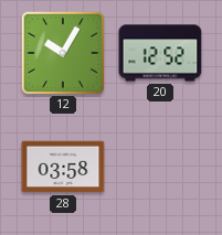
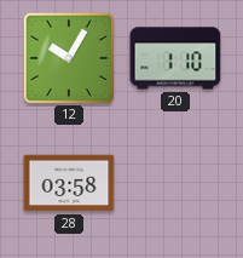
20: 12:52 -> 1:10
